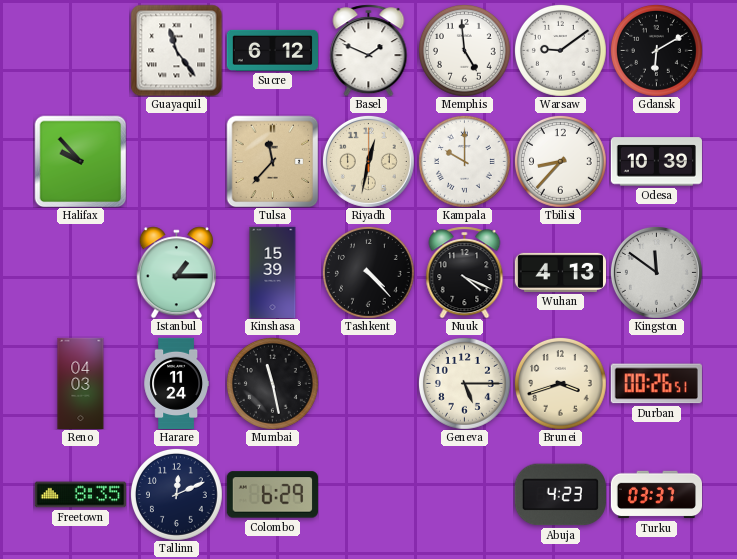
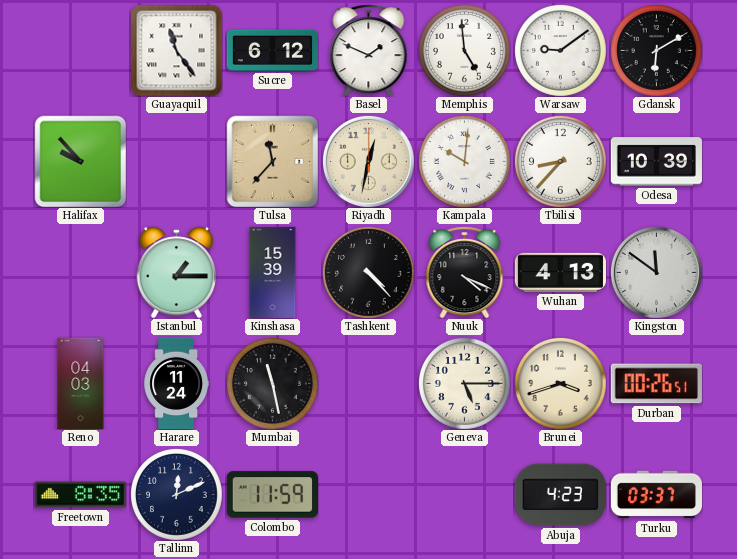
Kampala: 10:00 -> 10:01
Colombo: 6:29 -> 11:59
